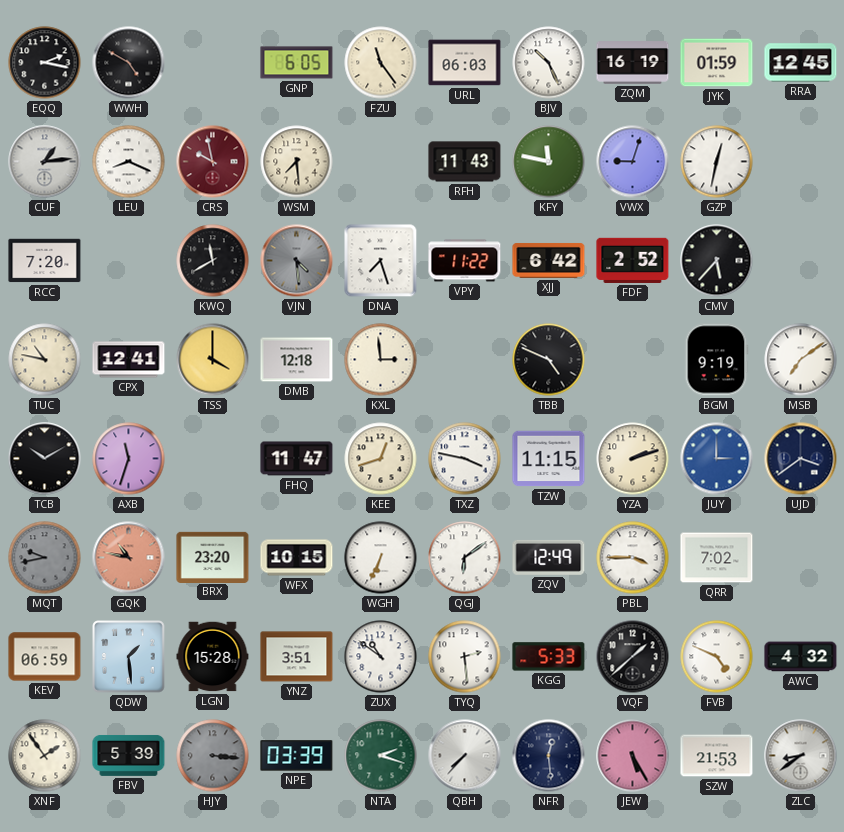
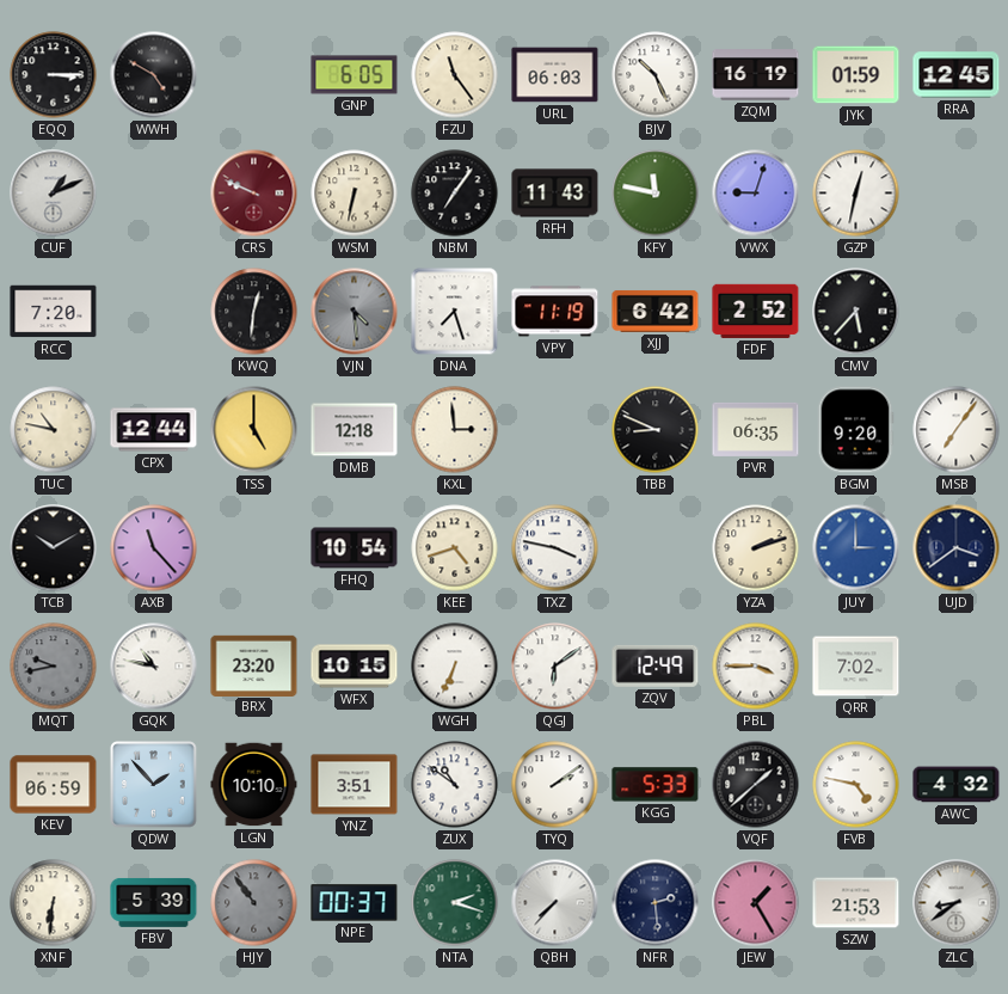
EQQ: 2:17 -> 3:15
CUF: 1:14 -> 1:11
LEU: 8:19 -> none
CRS: 9:58 -> 9:49
WSM: 7:29 -> 6:32
NBM: none -> 7:06
KWQ: 11:40 -> 12:31
VPY: 11:22 -> 11:19
CPX: 12:41 -> 12:44
TSS: 4:00 -> 5:00
TBB: 4:49 -> 8:49
PVR: none -> 06:35
BGM: 9:19 -> 9:20
MSB: 7:09 -> 7:06
AXB: 11:33 -> 11:23
FHQ: 11:47 -> 10:54
KEE: 12:42 -> 4:42
TZW: 11:15 -> none
GQK dial: salmon -> white
QDW: 1:29 -> 1:53
LGN: 15:28 -> 10:10
TYQ: 2:29 -> 2:09
FVB: 4:49 -> 4:47
XNF: 1:54 -> 6:31
HJY: 3:16 -> 10:54
NPE: 03:39 -> 00:37
NFR: 12:29 -> 2:29
JEW: 5:25 -> 1:25
